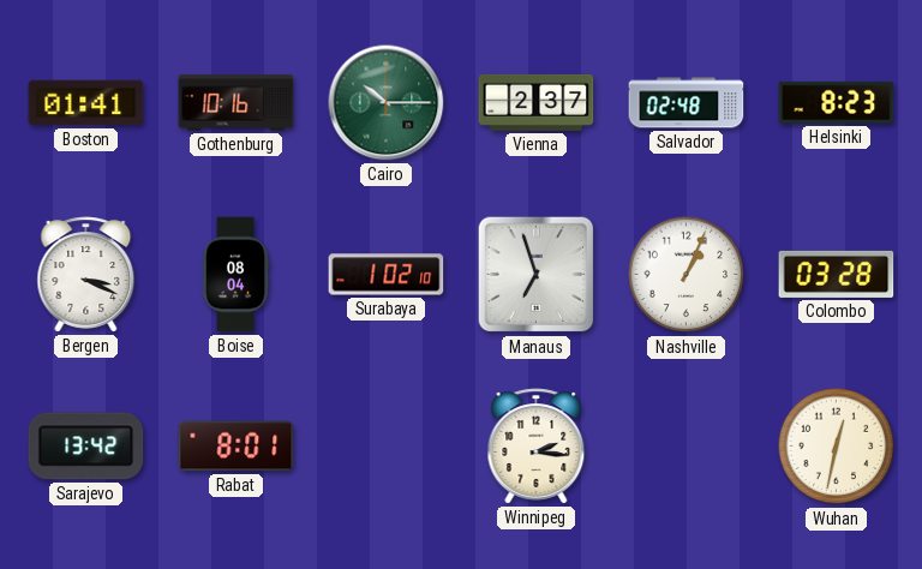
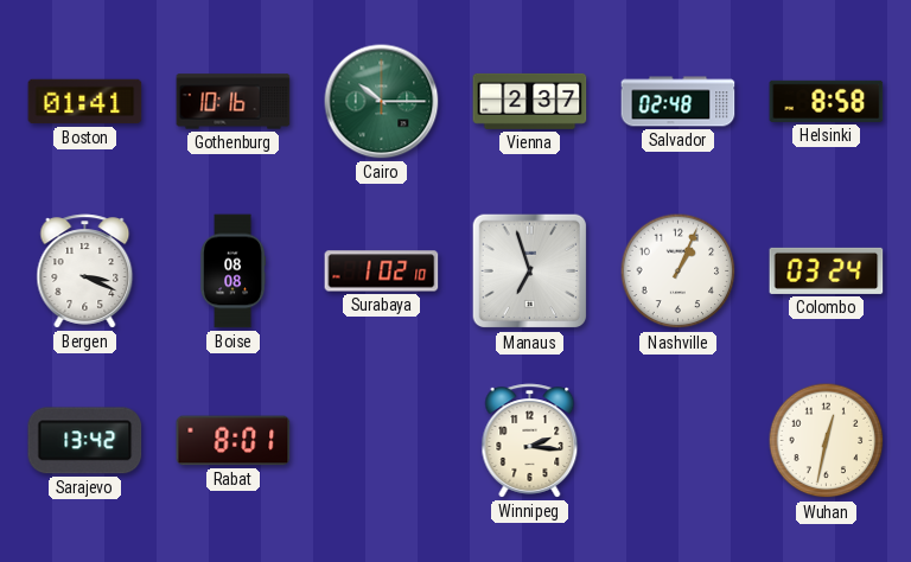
Helsinki: 8:23 -> 8:58
Boise: 08:04 -> 08:08
Colombo: 03:28 -> 03:24
